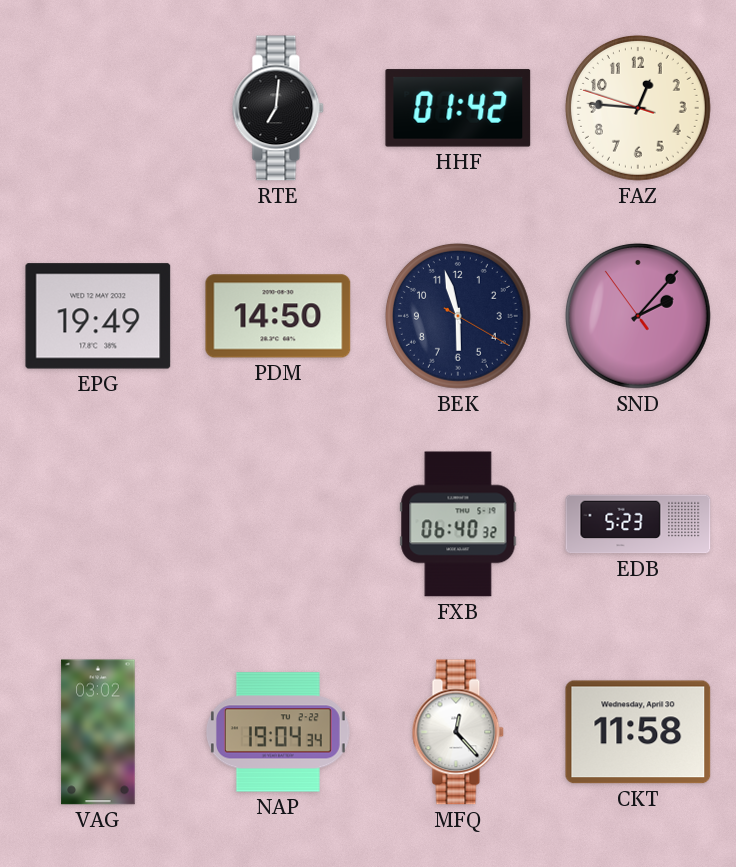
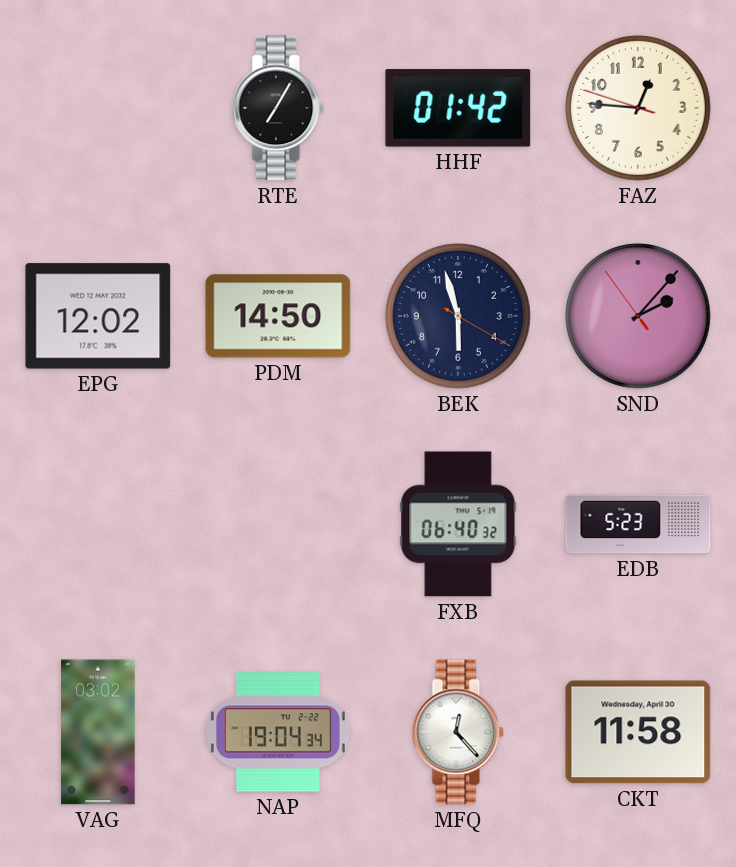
RTE: 7:01 -> 7:05
EPG: 19:49 -> 12:02
